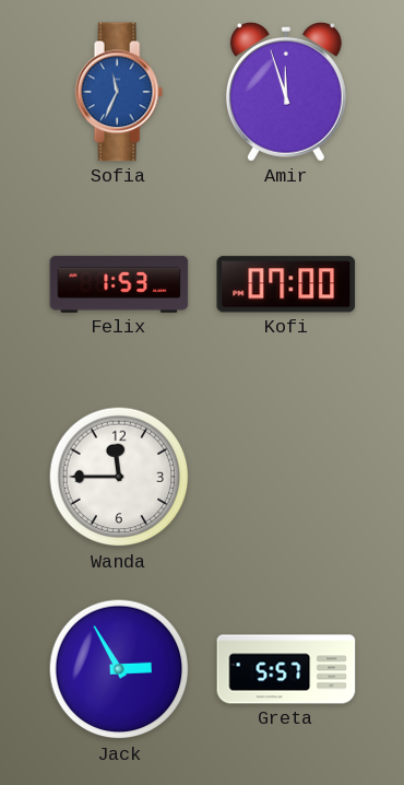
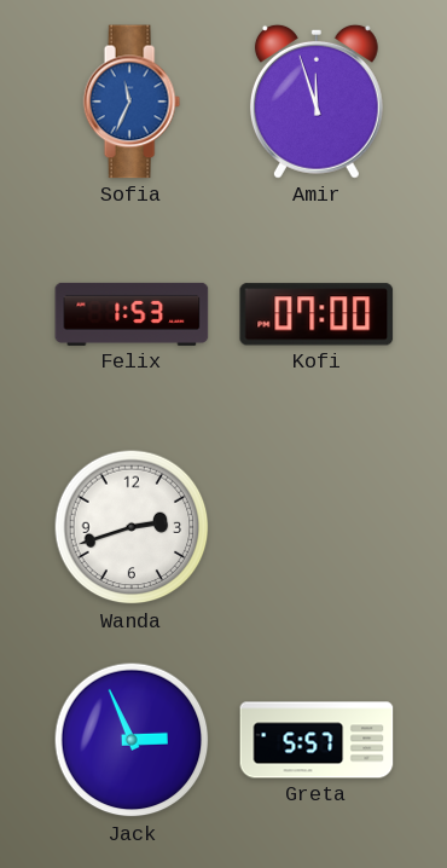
Wanda: 11:45 -> 2:42
Jack: 2:55 -> 2:56
